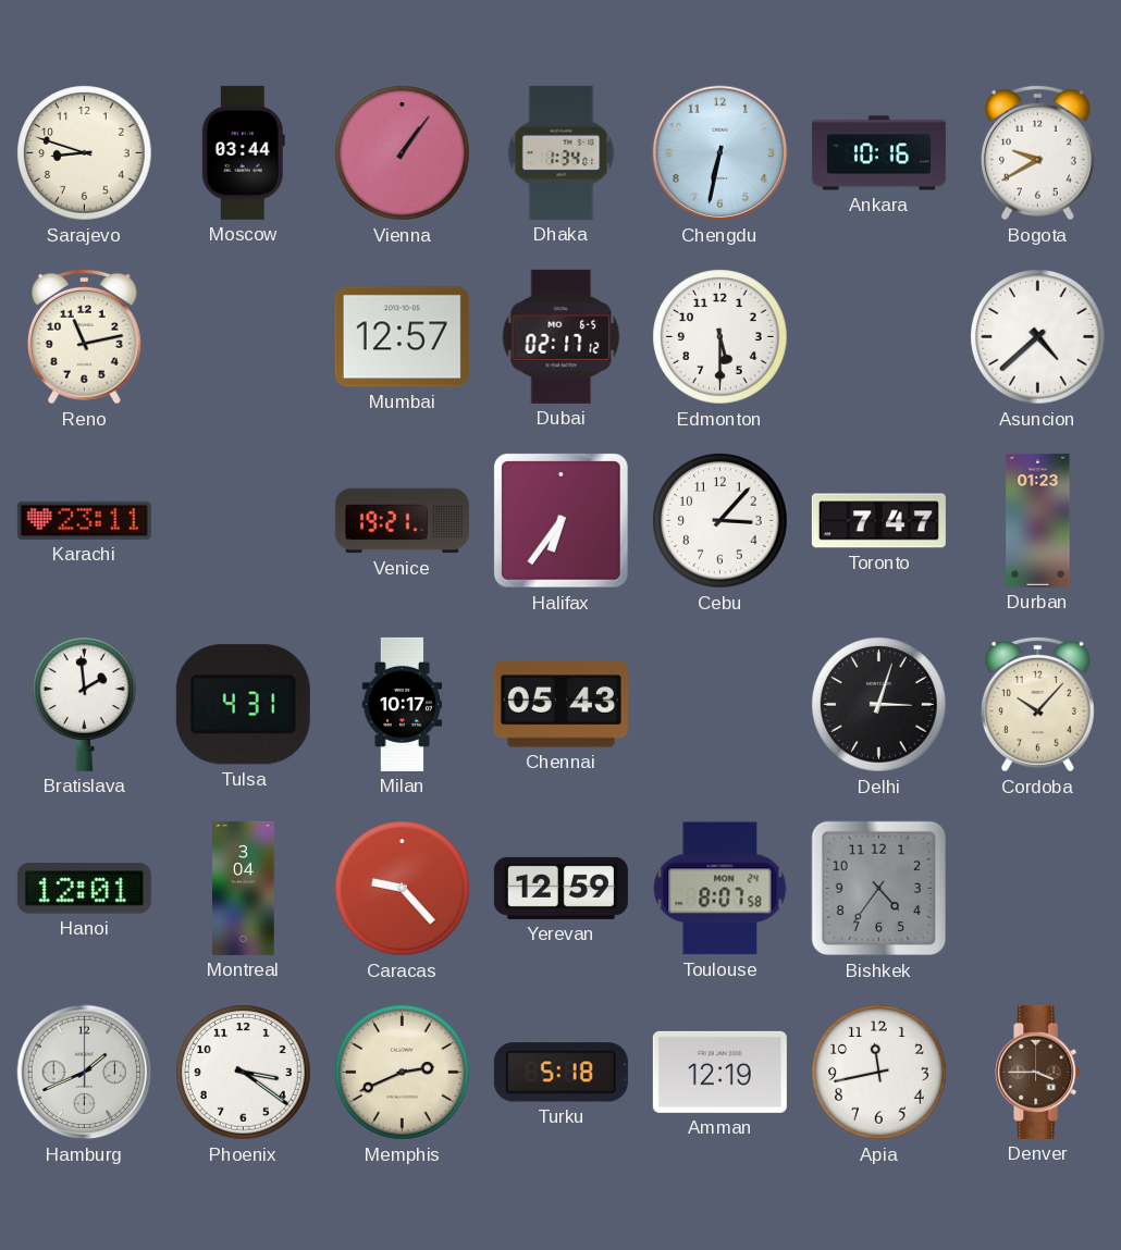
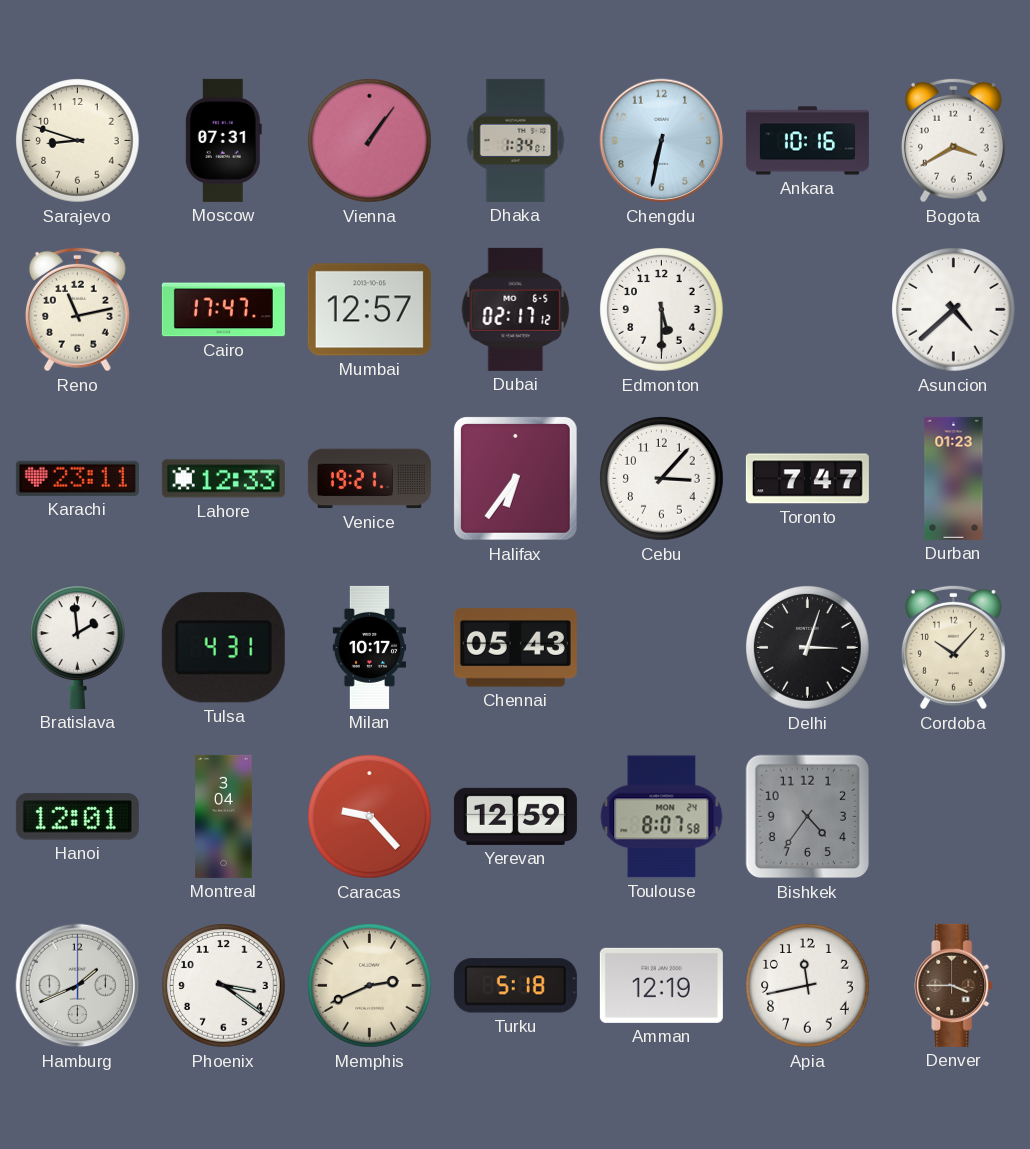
Moscow: 03:44 -> 07:31
Bogota: 9:40 -> 3:40
Cairo: none -> 17:47
Lahore: none -> 12:33
